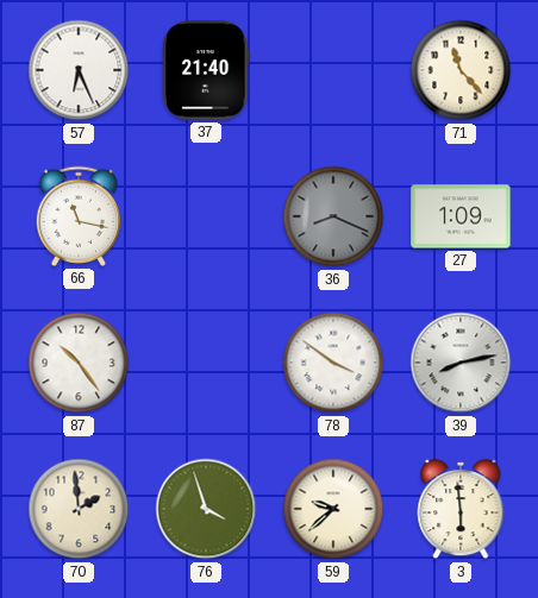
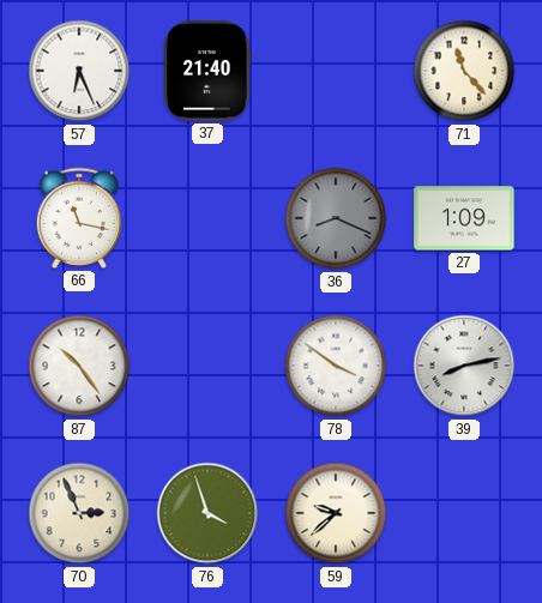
70: 1:59 -> 2:56
3: 5:59 -> none
